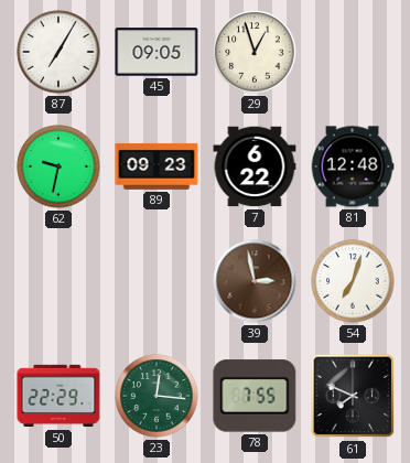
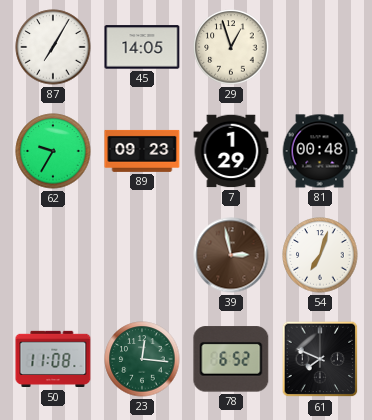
45: 09:05 -> 14:05
62: 9:32 -> 9:35
7: 6:22 -> 1:29
81: 12:48 -> 00:48
50: 22:29 -> 11:08
78: 7:55 -> 6:52
